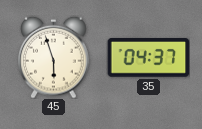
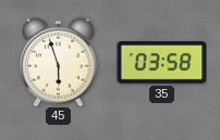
35: 04:37 -> 03:58
